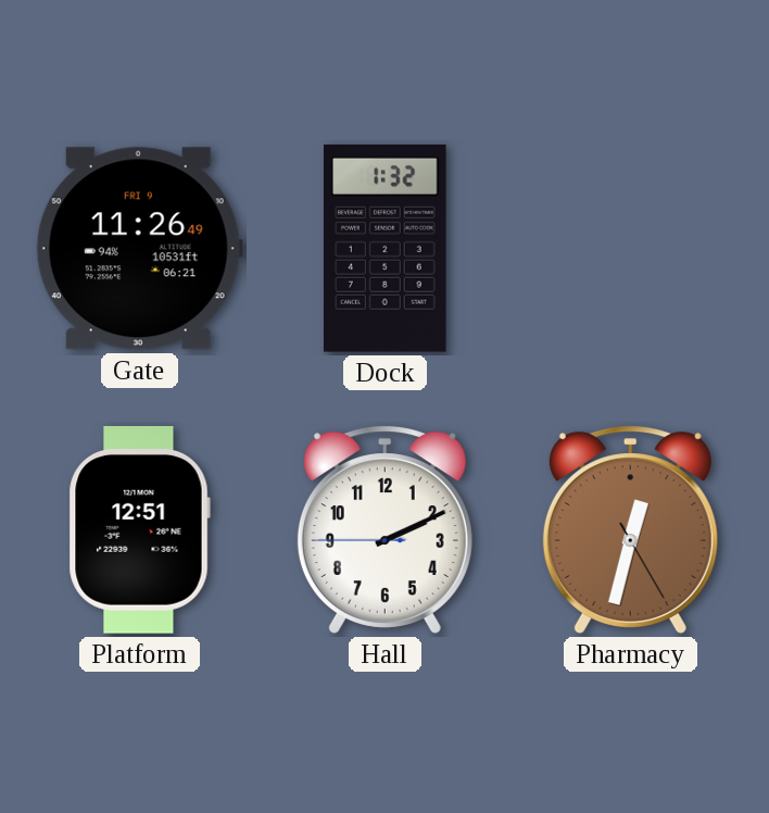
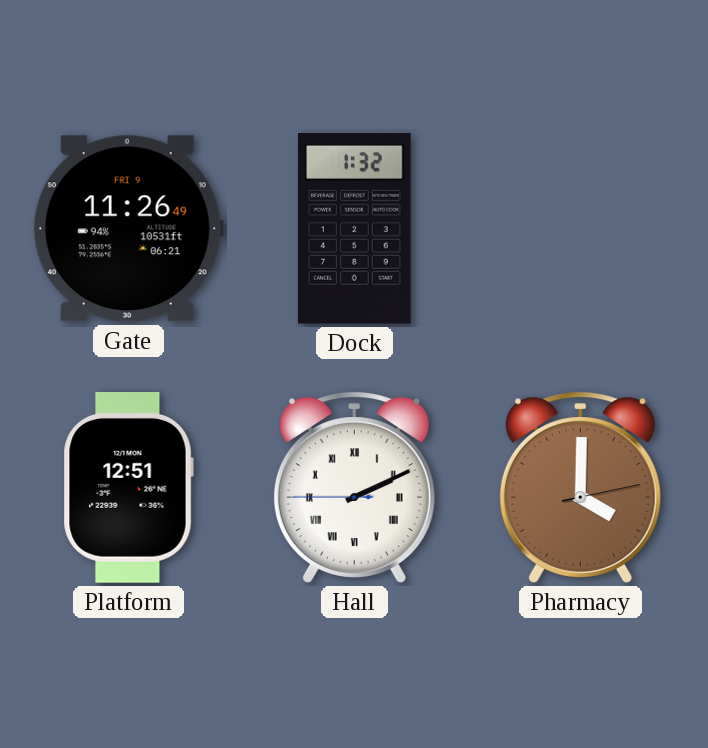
Hall numerals: Arabic -> Roman
Pharmacy: 12:32 -> 4:00
